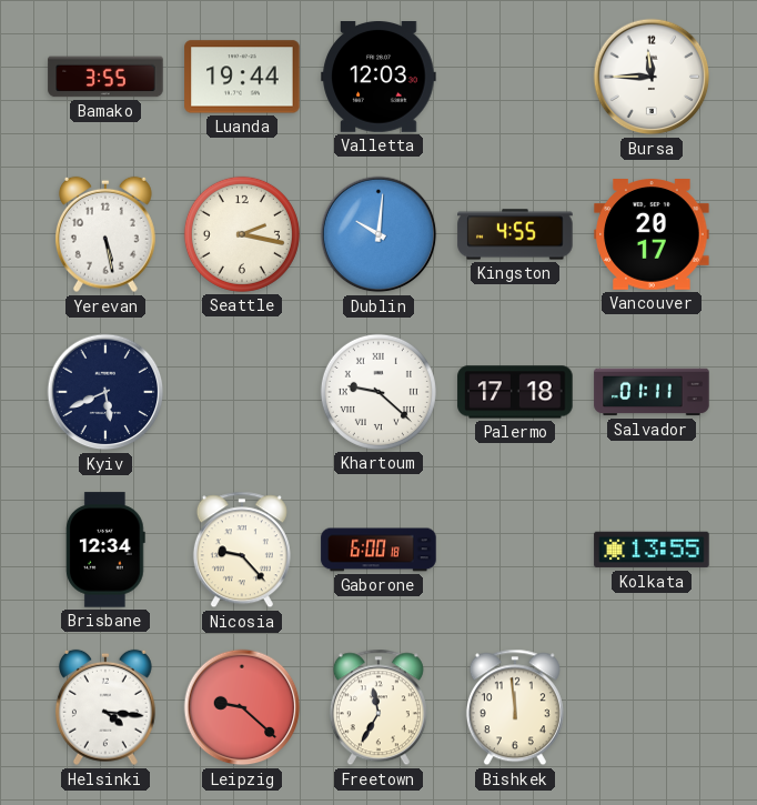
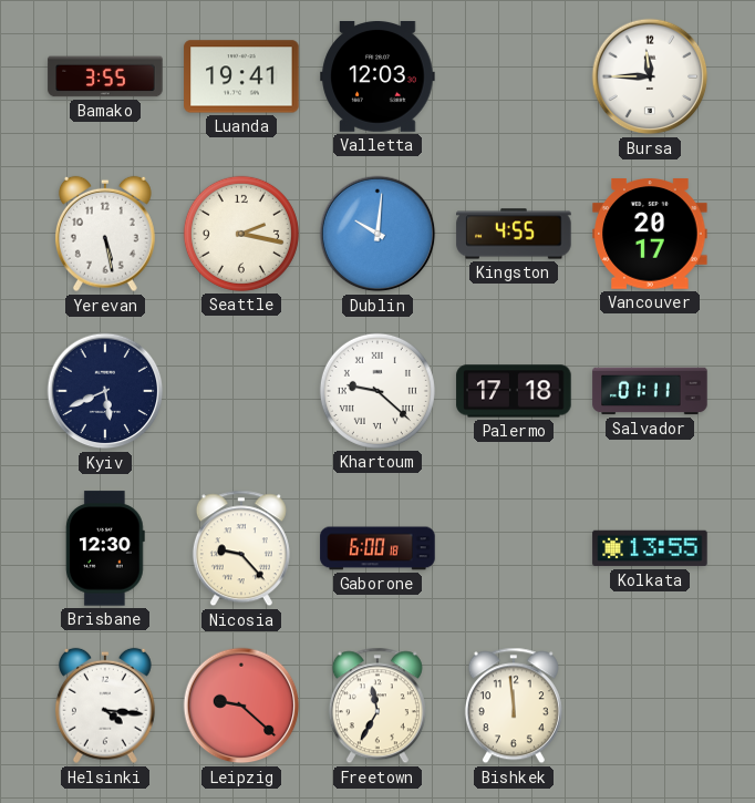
Luanda: 19:44 -> 19:41
Brisbane: 12:34 -> 12:30
